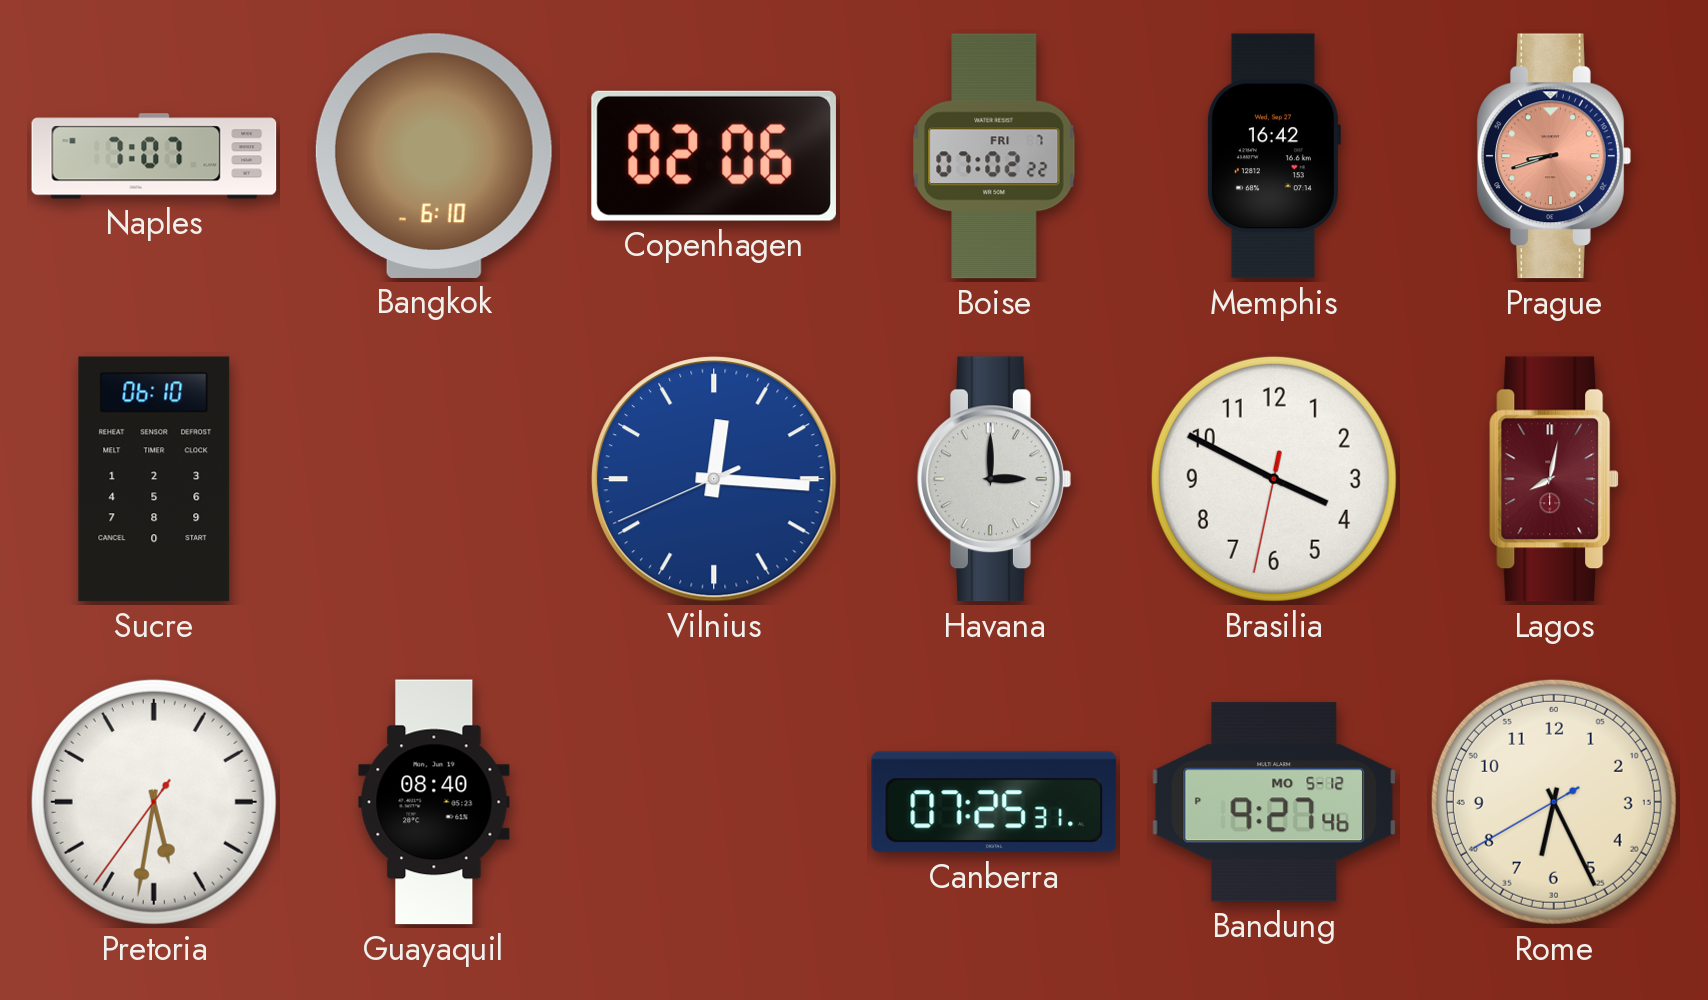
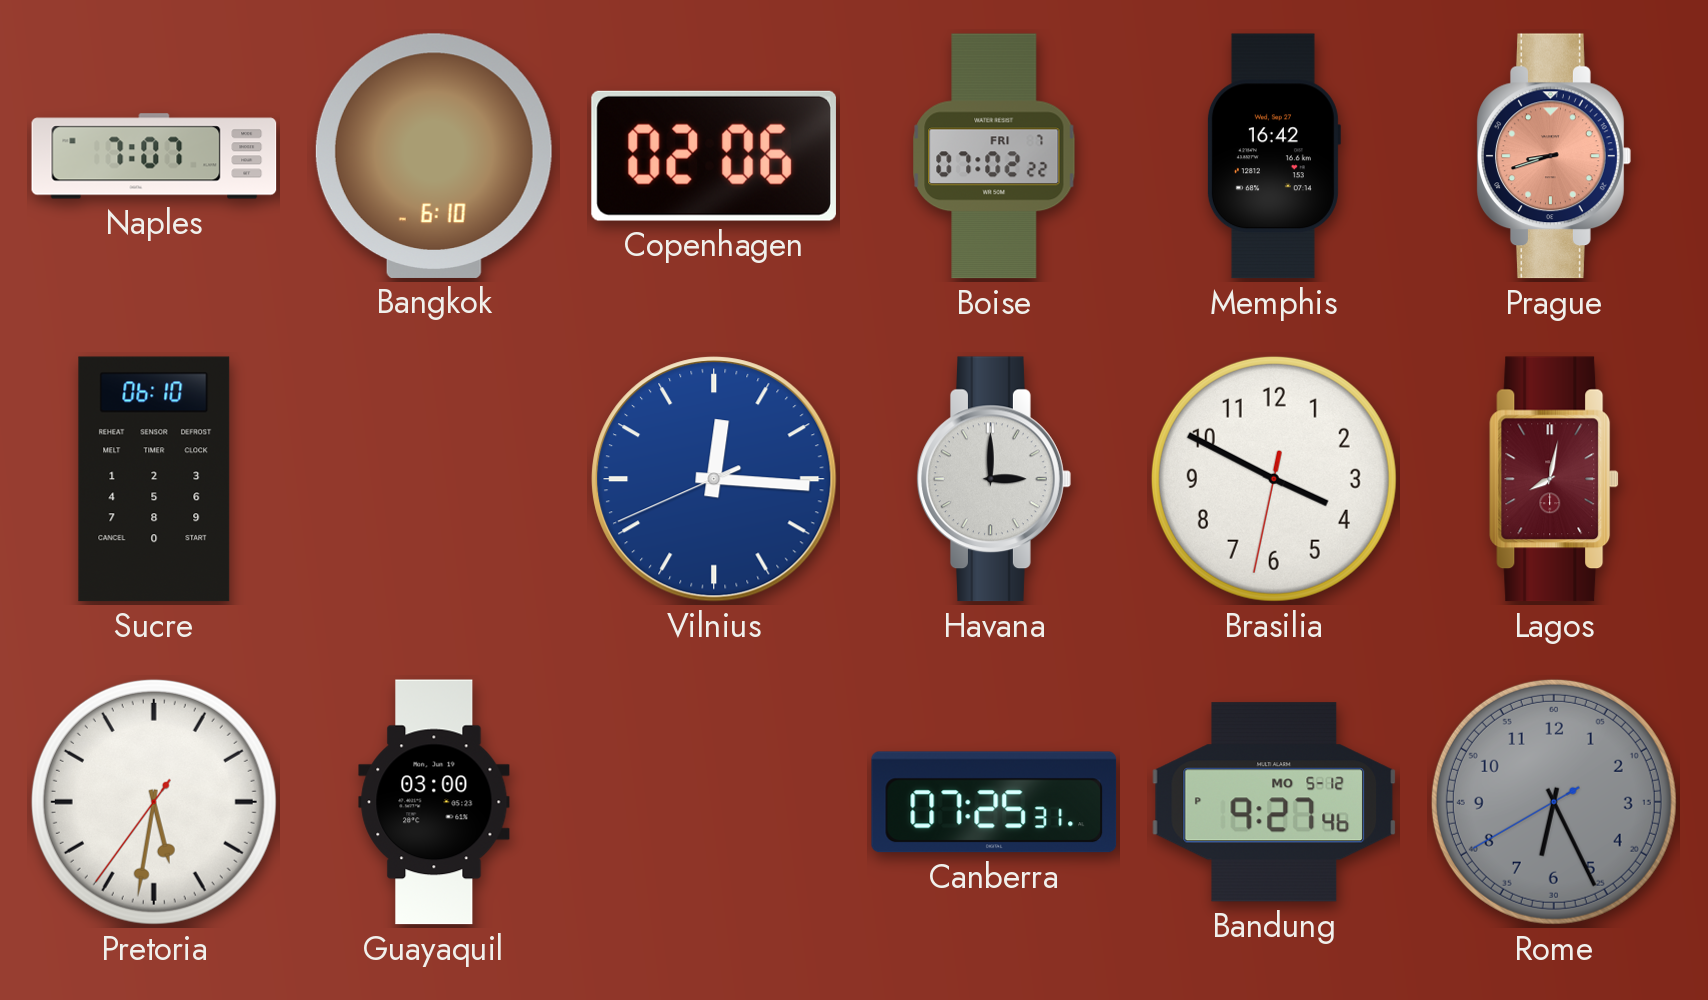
Guayaquil: 08:40 -> 03:00
Rome dial: cream -> grey
